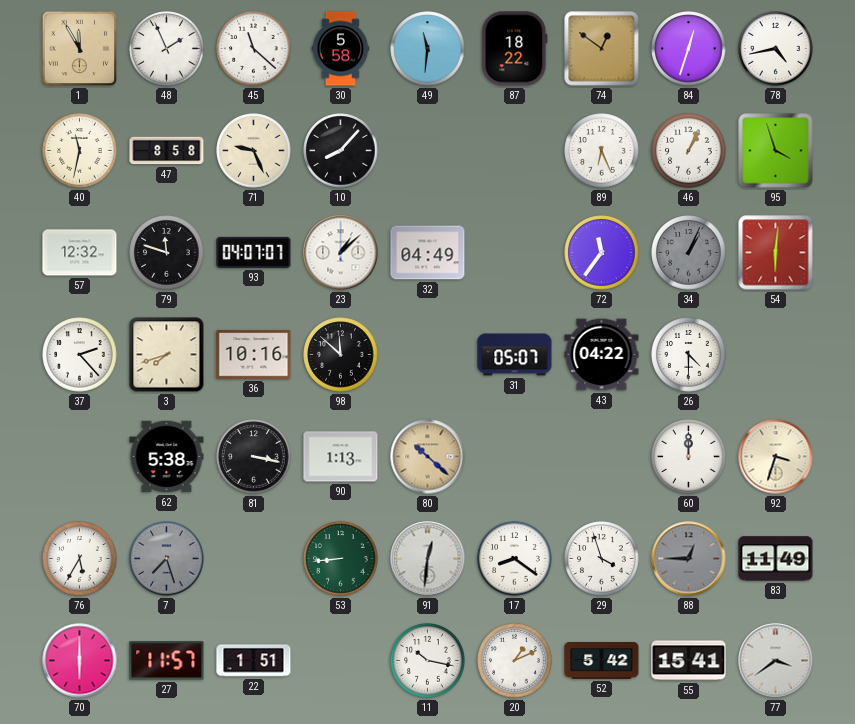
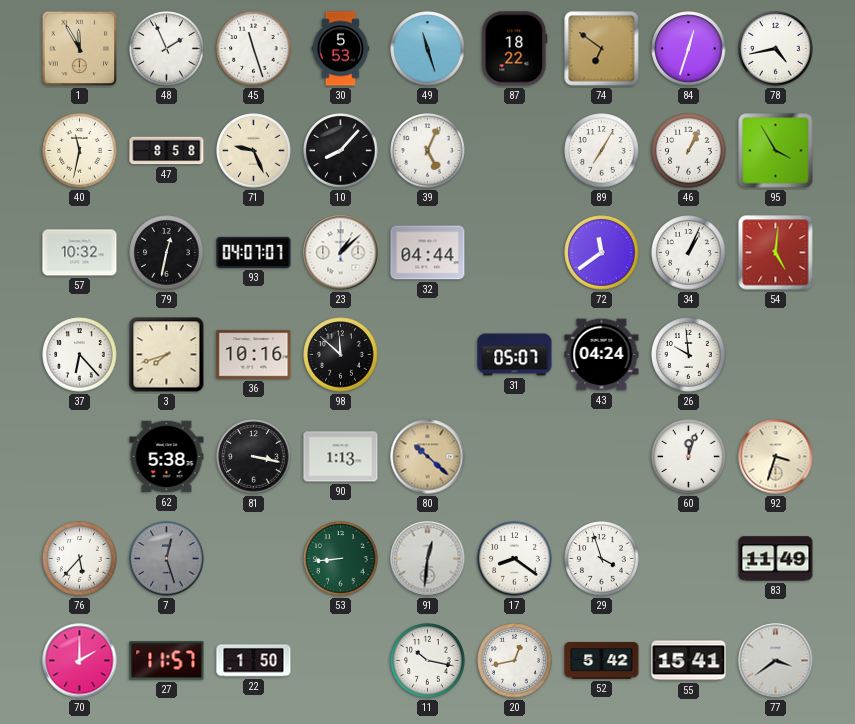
45: 11:22 -> 11:27
30: 5:58 -> 5:53
49: 11:31 -> 11:27
74: 12:51 -> 6:51
39: none -> 5:04
89: 6:26 -> 7:05
95: 3:57 -> 3:55
57: 12:32 -> 10:32
79: 11:48 -> 12:32
32: 04:49 -> 04:44
72: 11:36 -> 11:39
34 dial: grey -> white
54: 6:01 -> 5:01
37: 2:23 -> 6:23
43: 04:22 -> 04:24
26: 4:30 -> 9:59
60: 12:00 -> 12:03
76: 5:35 -> 5:37
7: 7:27 -> 12:27
88: 12:45 -> none
70: 6:00 -> 2:00
22: 1:51 -> 1:50
20: 1:11 -> 12:43
